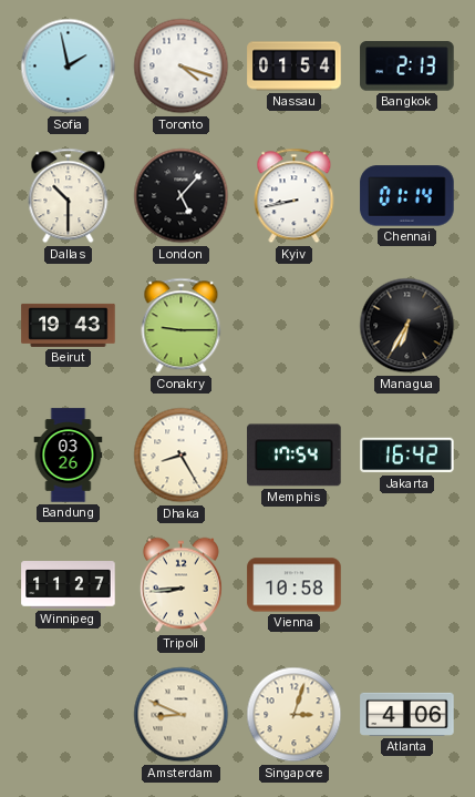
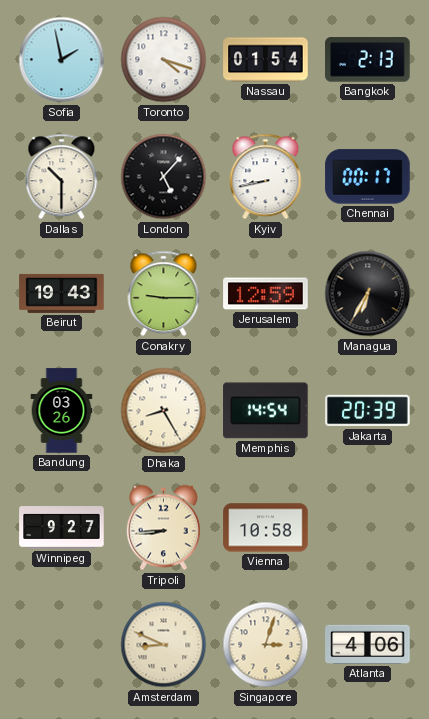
Chennai: 01:14 -> 00:17
Jerusalem: none -> 12:59
Memphis: 17:54 -> 14:54
Jakarta: 16:42 -> 20:39
Winnipeg: 11:27 -> 9:27
